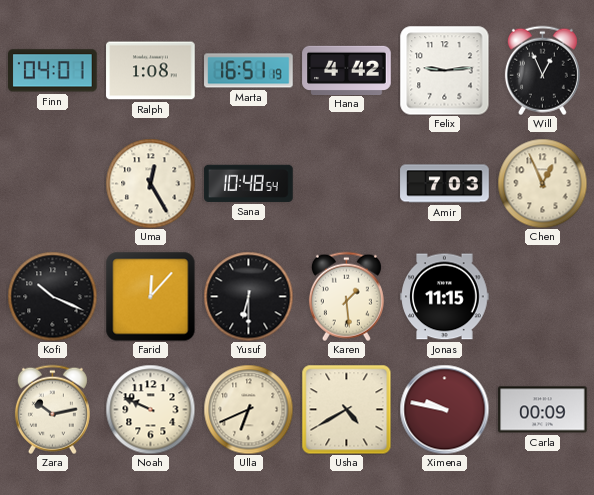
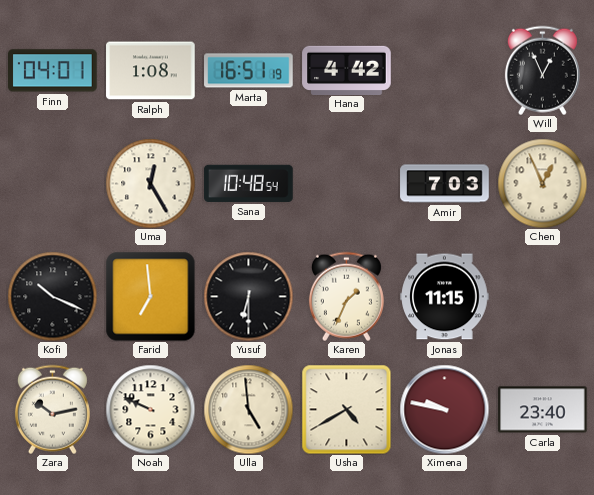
Felix: 9:14 -> none
Farid: 12:07 -> 6:59
Karen: 1:29 -> 1:34
Ulla: 6:41 -> 4:59
Carla: 00:09 -> 23:40
